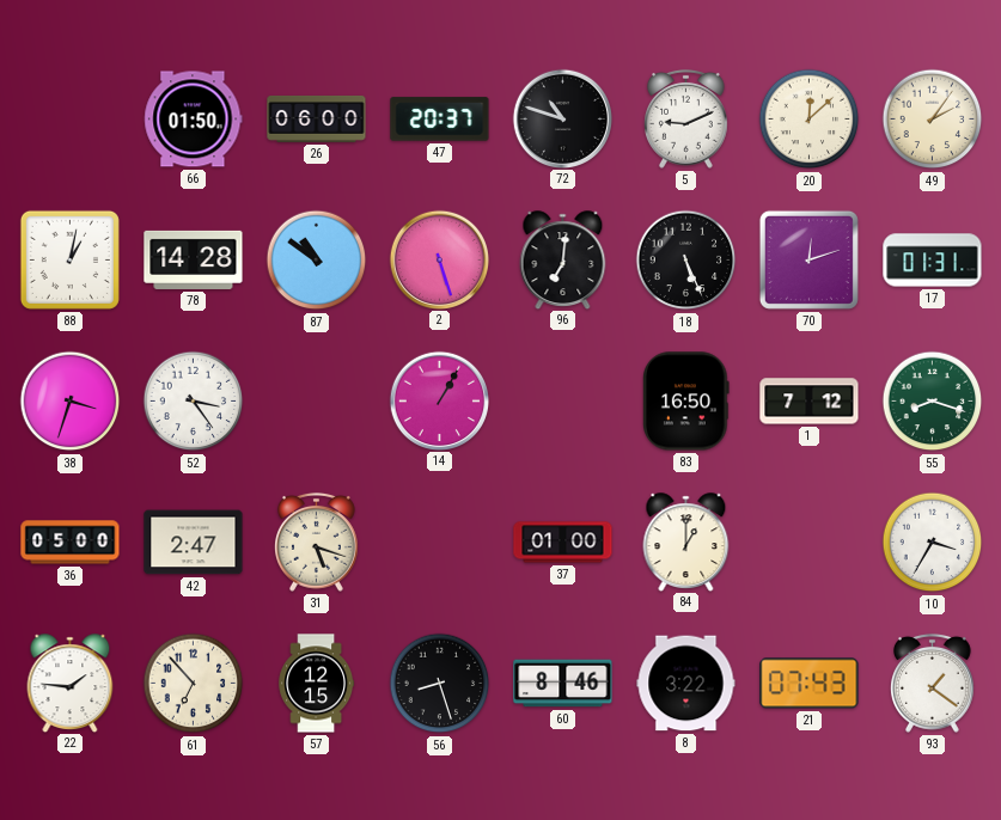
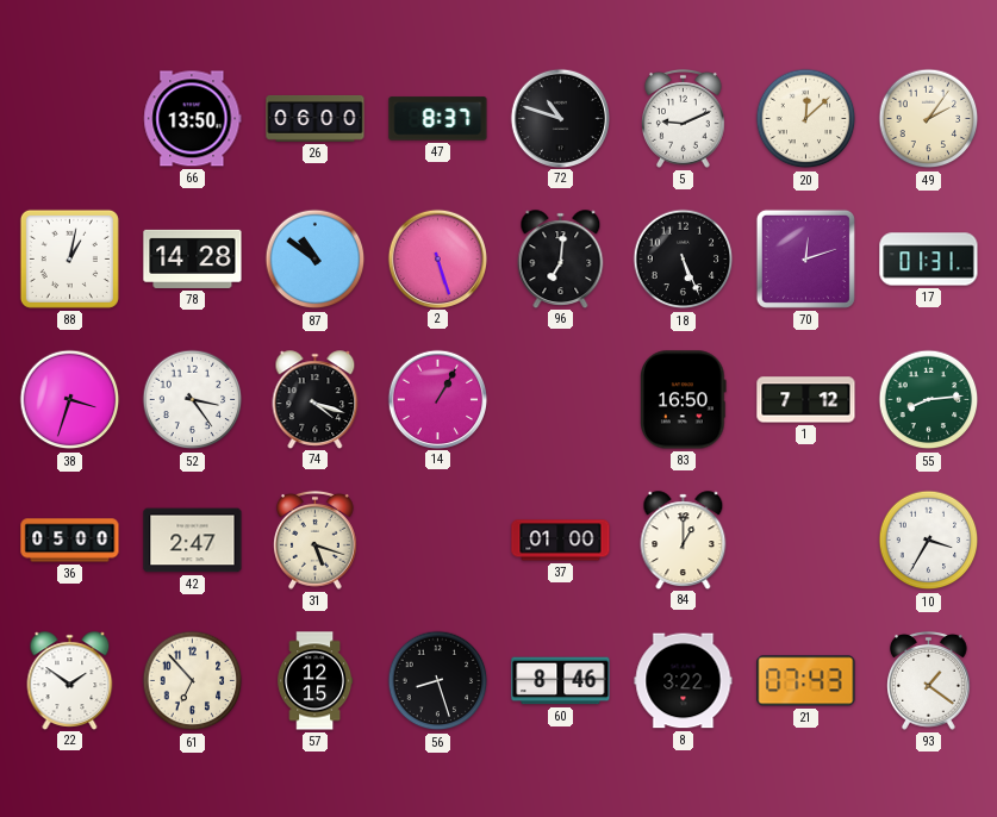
66: 01:50 -> 13:50
47: 20:37 -> 8:37
74: none -> 4:18
55: 8:18 -> 8:14
22: 1:46 -> 1:51
